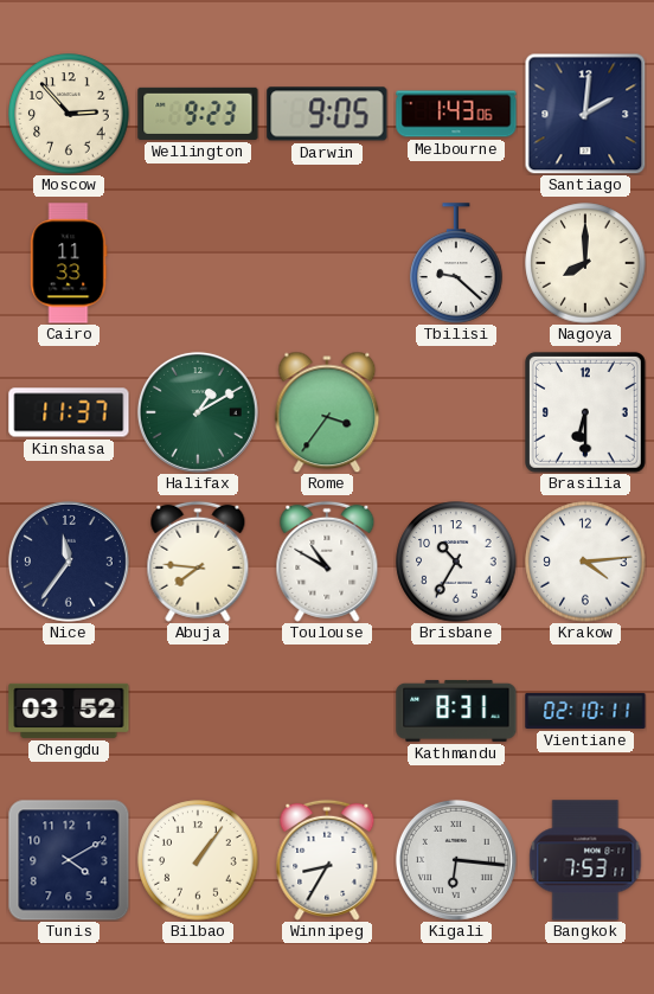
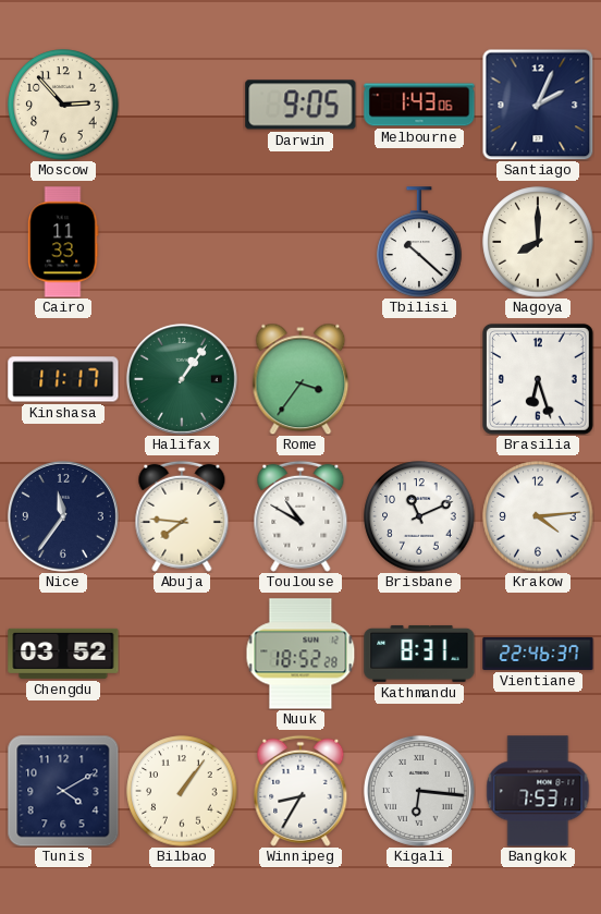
Wellington: 9:23 -> none
Santiago: 2:01 -> 2:04
Tbilisi: 9:22 -> 10:22
Kinshasa: 11:37 -> 11:17
Halifax: 1:10 -> 1:06
Brasilia: 6:30 -> 6:27
Brisbane: 10:35 -> 11:11
Nuuk: none -> 18:52
Vientiane: 02:10 -> 22:46
